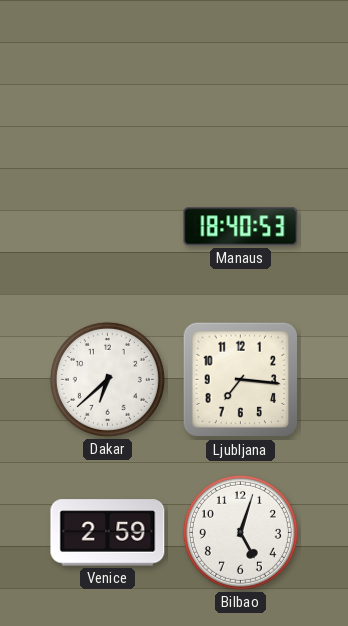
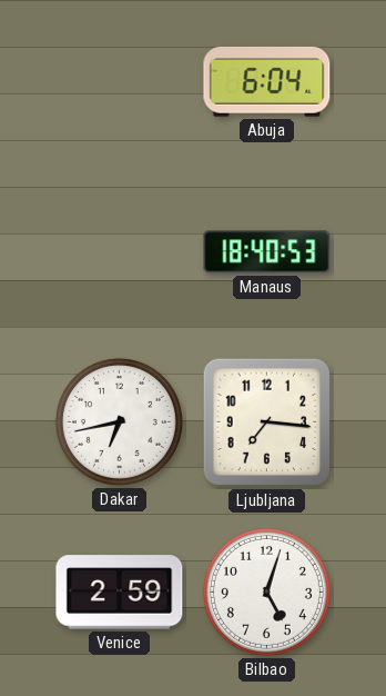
Abuja: none -> 6:04
Dakar: 6:38 -> 6:43
